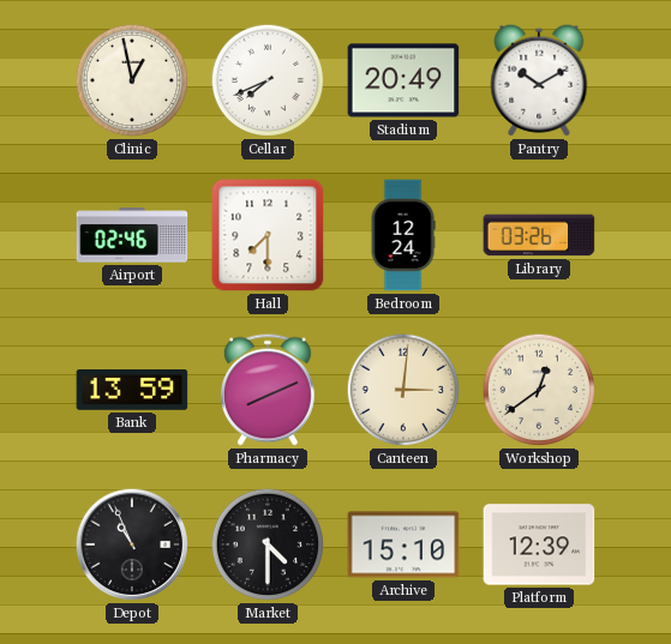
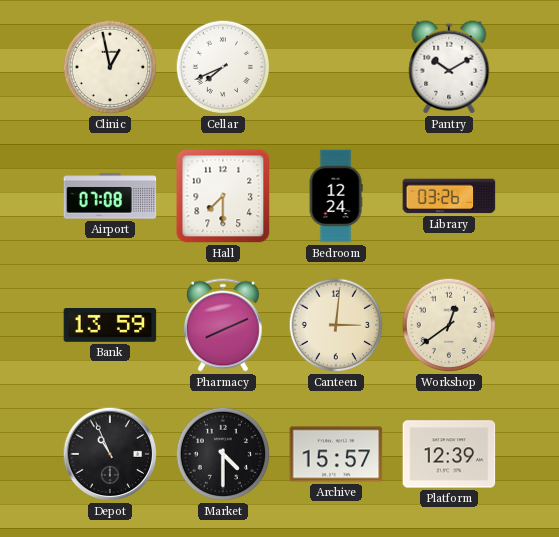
Stadium: 20:49 -> none
Airport: 02:46 -> 07:08
Archive: 15:10 -> 15:57
